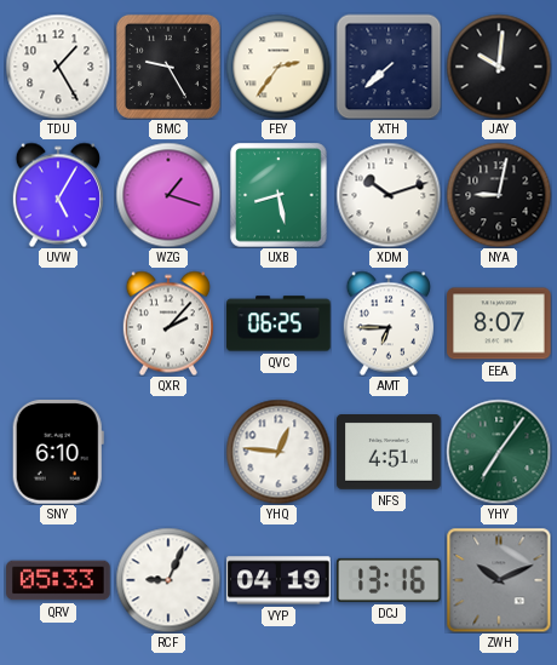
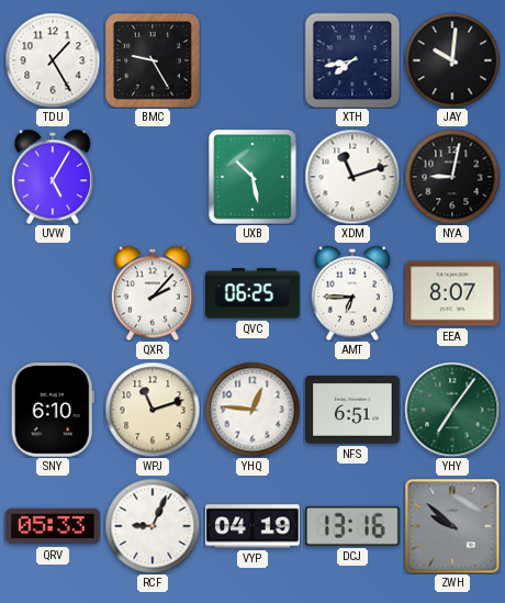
FEY: 2:36 -> none
XTH: 7:38 -> 7:43
WZG: 1:18 -> none
UXB: 8:28 -> 10:28
XDM: 10:12 -> 11:12
WPJ: none -> 11:12
NFS: 4:51 -> 6:51
ZWH: 10:11 -> 9:52
